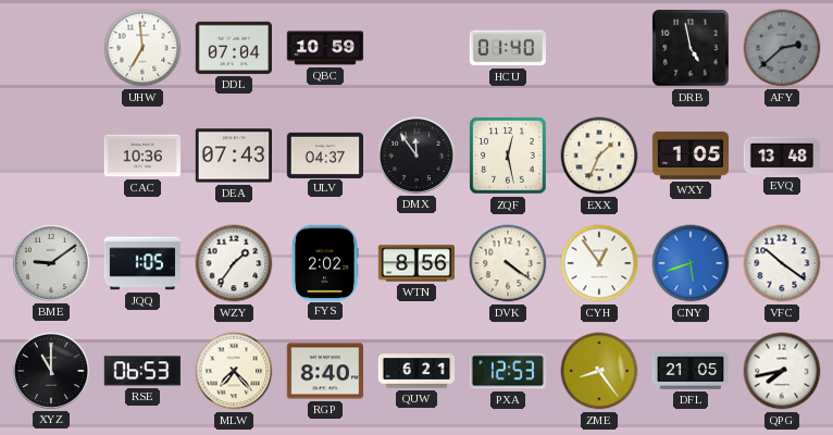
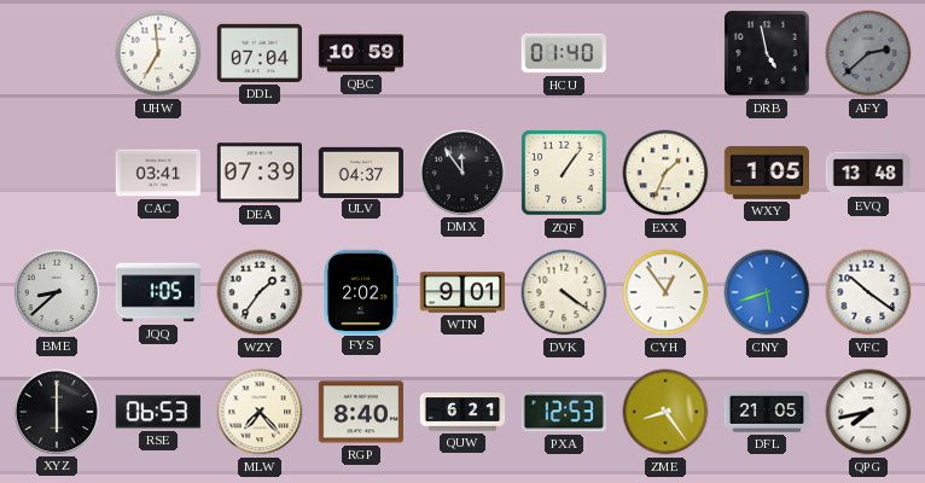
CAC: 10:36 -> 03:41
DEA: 07:43 -> 07:39
ZQF: 12:28 -> 1:06
BME: 9:09 -> 8:38
WTN: 8:56 -> 9:01
XYZ: 11:00 -> 6:00
